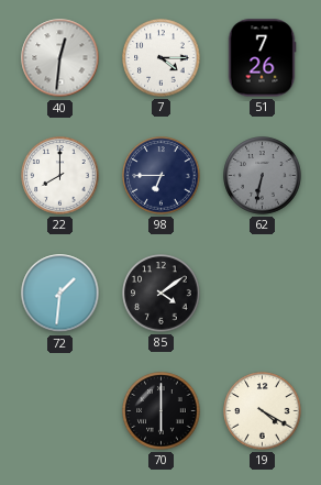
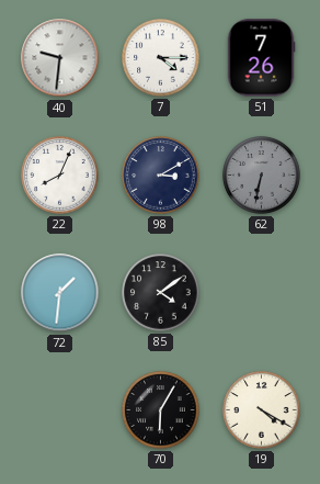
40: 12:31 -> 9:31
22: 8:00 -> 8:04
98: 6:45 -> 3:10
70: 6:00 -> 6:05
